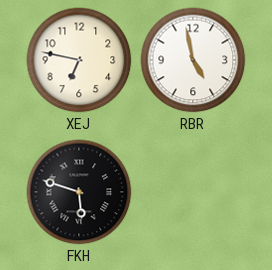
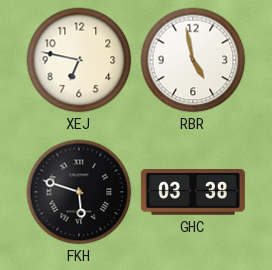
GHC: none -> 03:38
